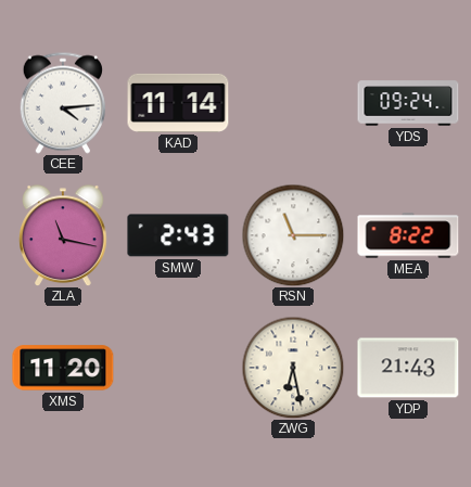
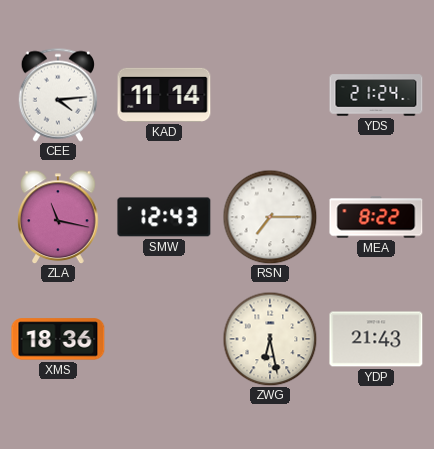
YDS: 09:24 -> 21:24
SMW: 2:43 -> 12:43
RSN: 11:15 -> 7:15
XMS: 11:20 -> 18:36
